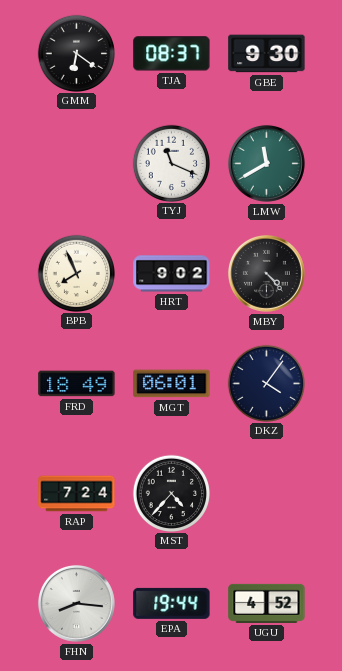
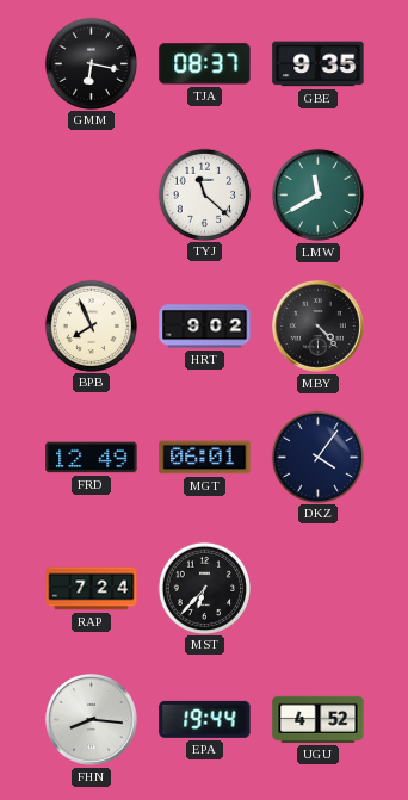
GMM: 6:21 -> 6:17
GBE: 9:30 -> 9:35
TYJ: 11:19 -> 11:22
FRD: 18:49 -> 12:49
MST: 4:37 -> 6:37
